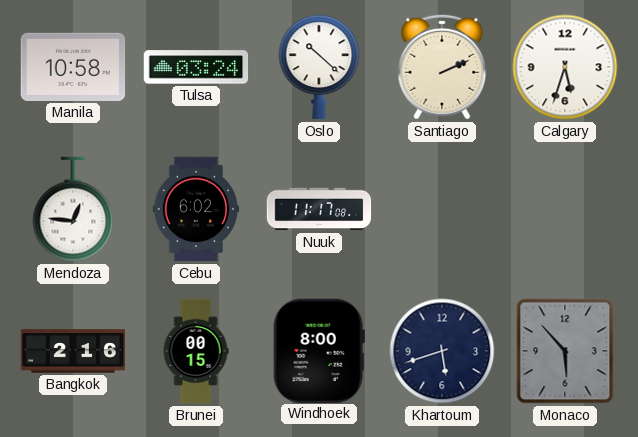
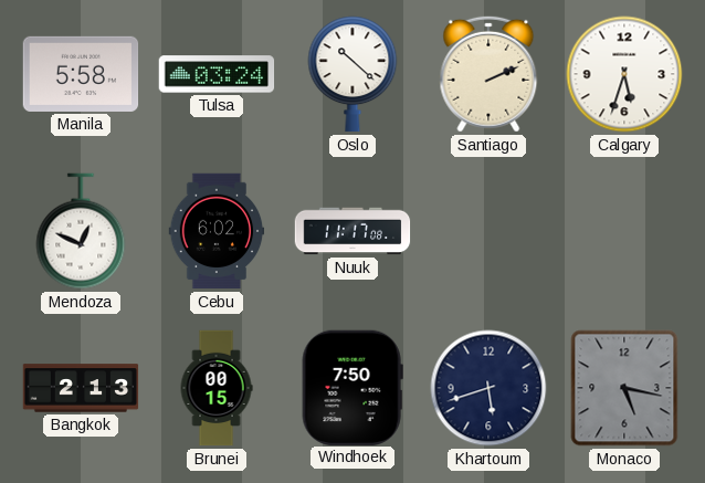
Manila: 10:58 -> 5:58
Mendoza: 12:46 -> 12:49
Bangkok: 2:16 -> 2:13
Windhoek: 8:00 -> 7:50
Monaco: 5:53 -> 5:17
